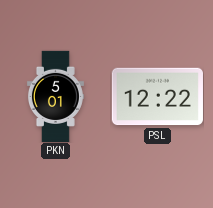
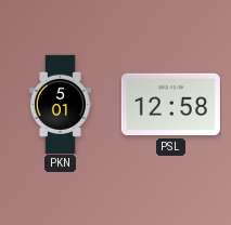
PSL: 12:22 -> 12:58
